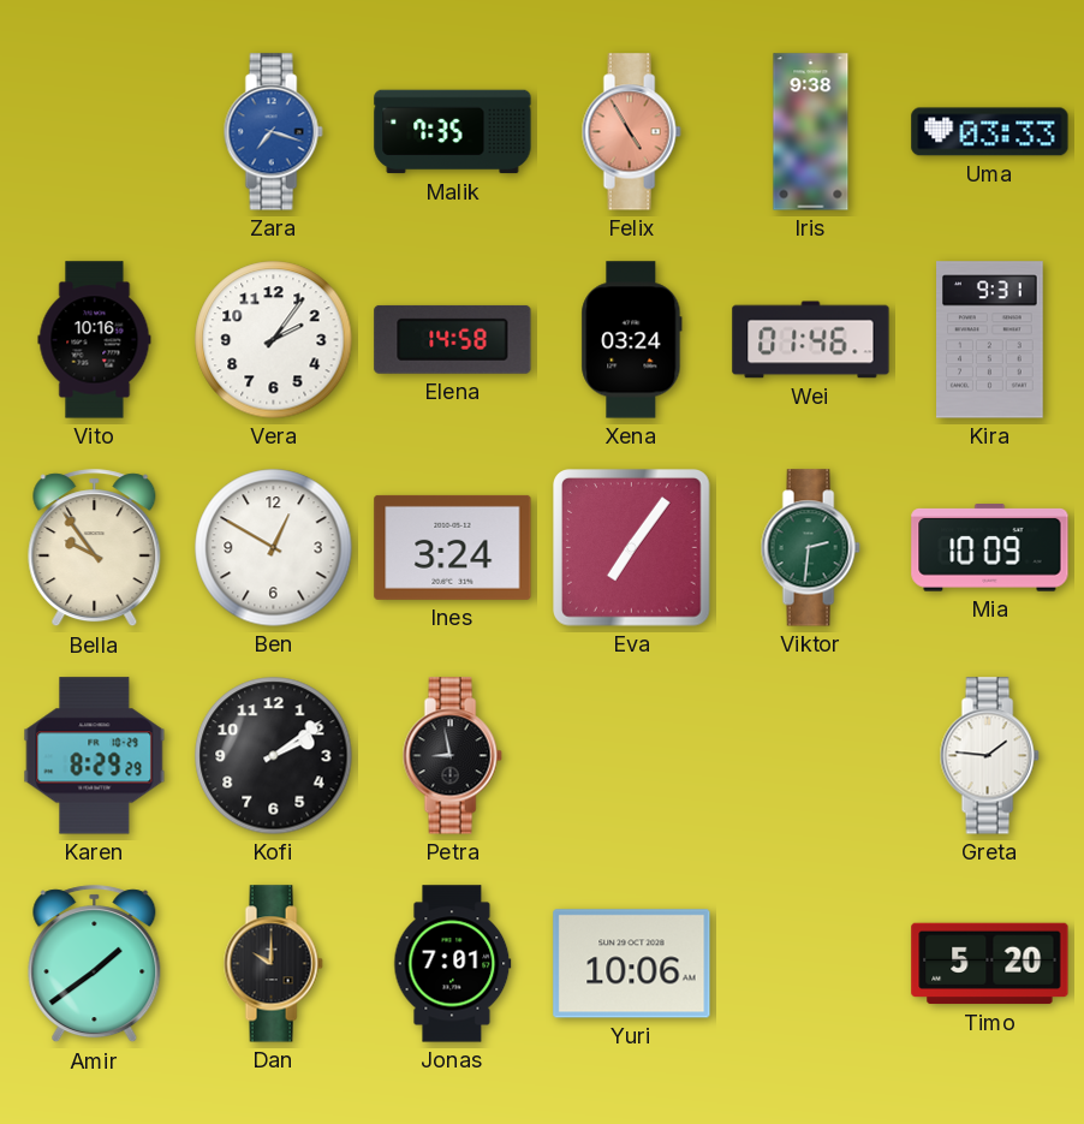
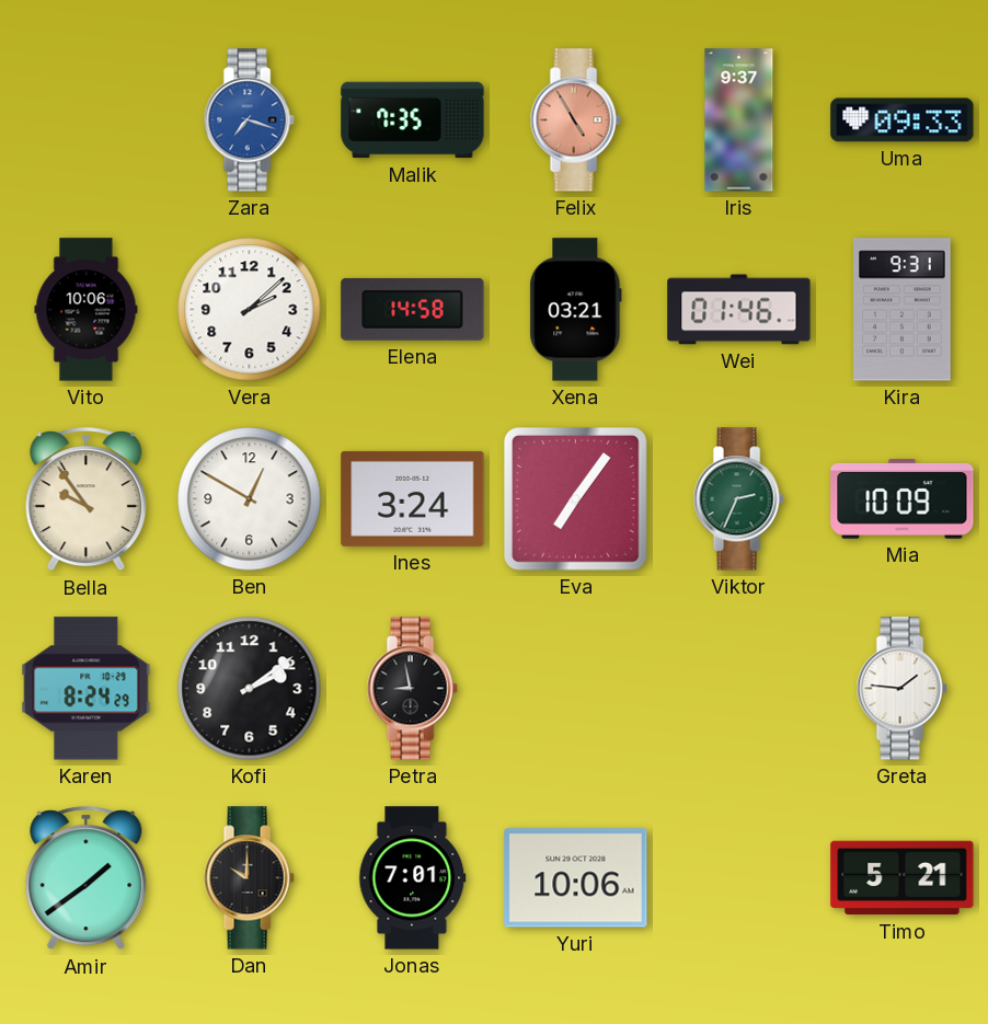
Iris: 9:38 -> 9:37
Uma: 03:33 -> 09:33
Vito: 10:16 -> 10:06
Vera: 2:06 -> 2:08
Xena: 03:24 -> 03:21
Viktor: 2:31 -> 2:34
Karen: 8:29 -> 8:24
Timo: 5:20 -> 5:21
